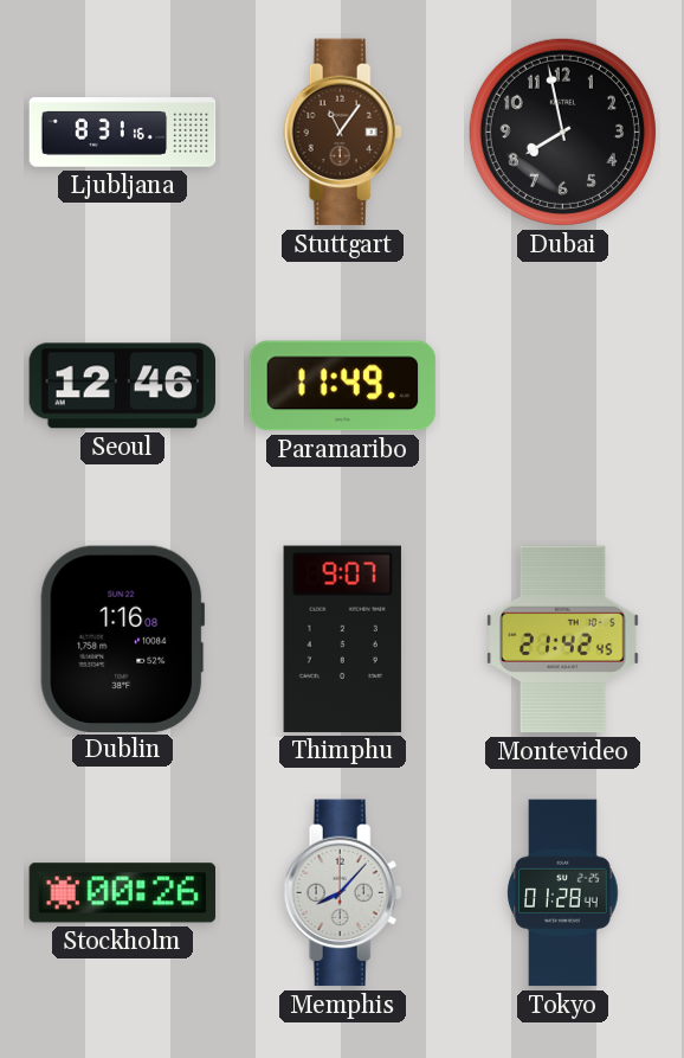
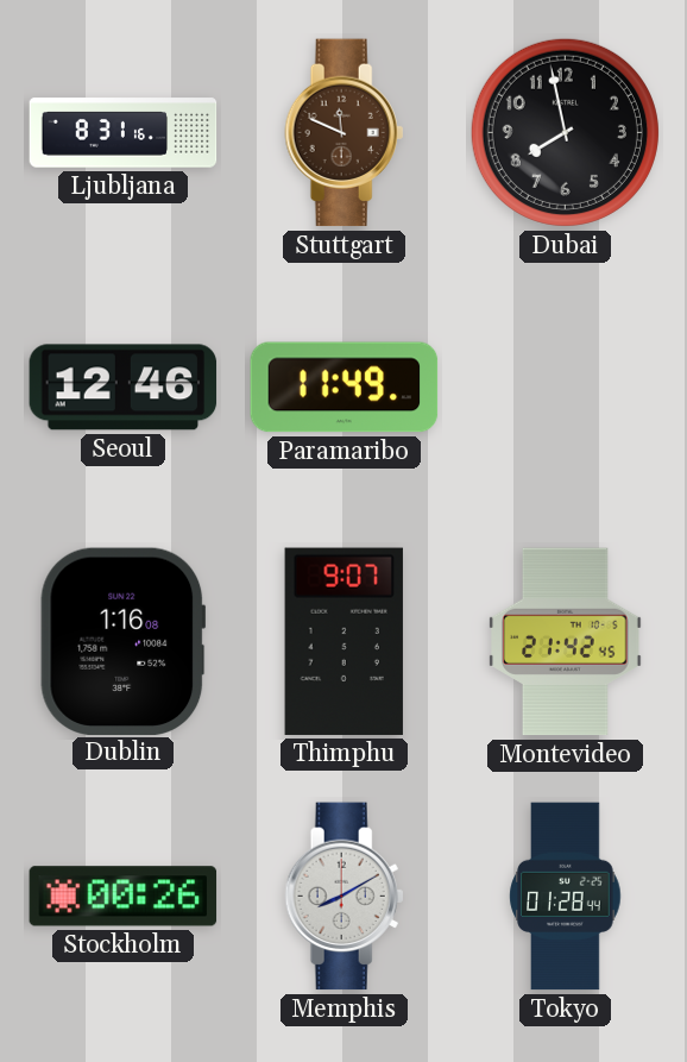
Stuttgart: 11:06 -> 11:49
Memphis: 8:07 -> 8:10
